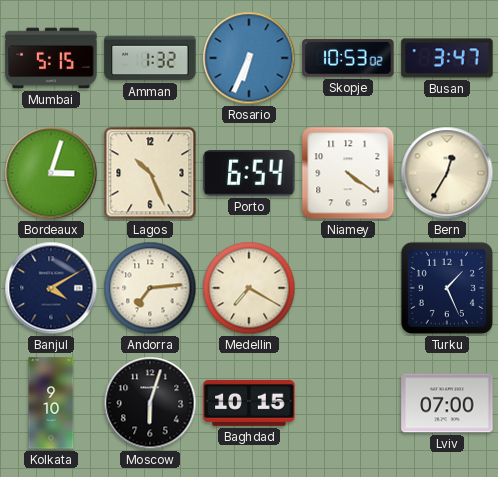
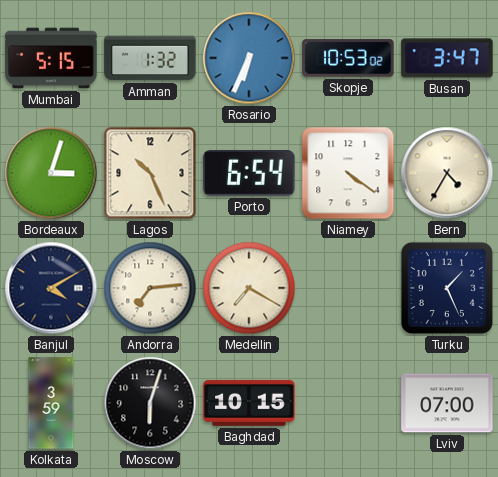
Bern: 12:35 -> 4:35
Kolkata: 9:10 -> 3:59
